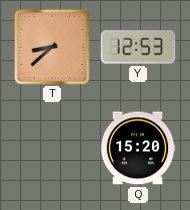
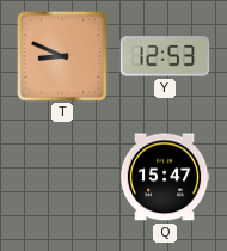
T: 8:38 -> 8:49
Q: 15:20 -> 15:47
